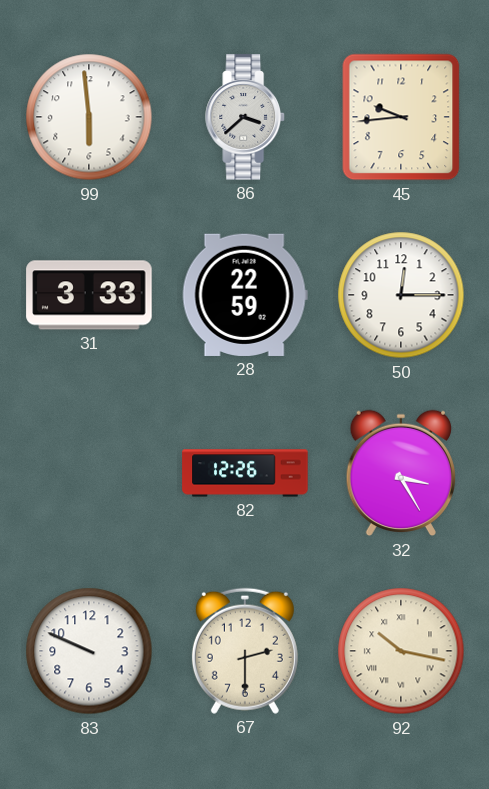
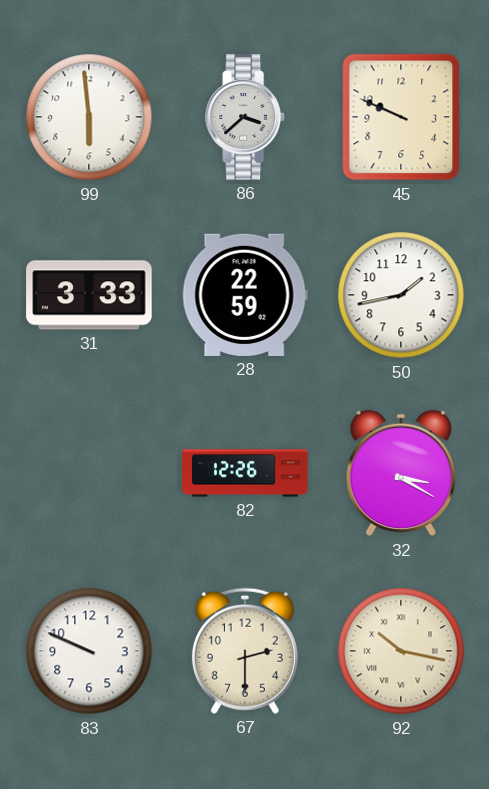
45: 9:44 -> 9:49
50: 12:15 -> 1:43
32: 3:25 -> 3:20
